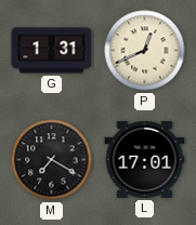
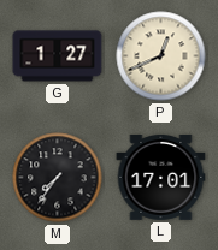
G: 1:31 -> 1:27
M: 7:20 -> 7:36
